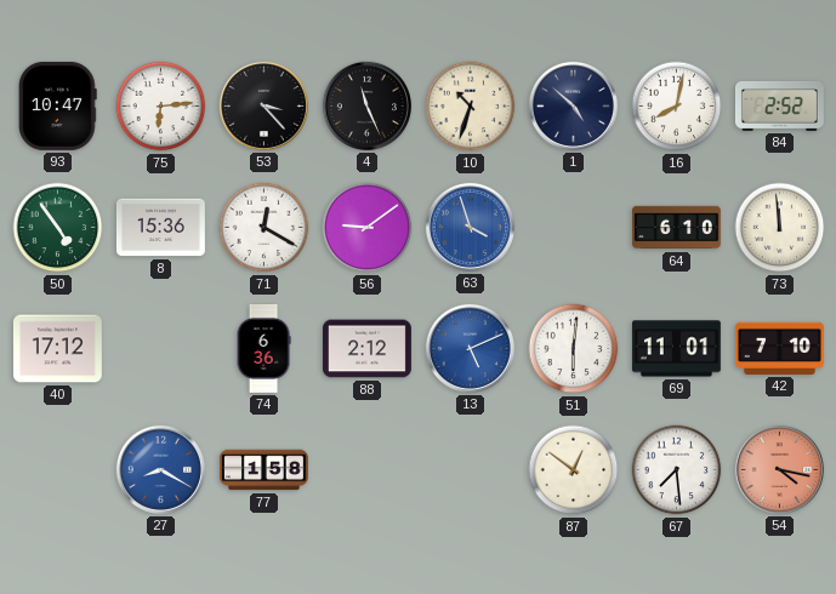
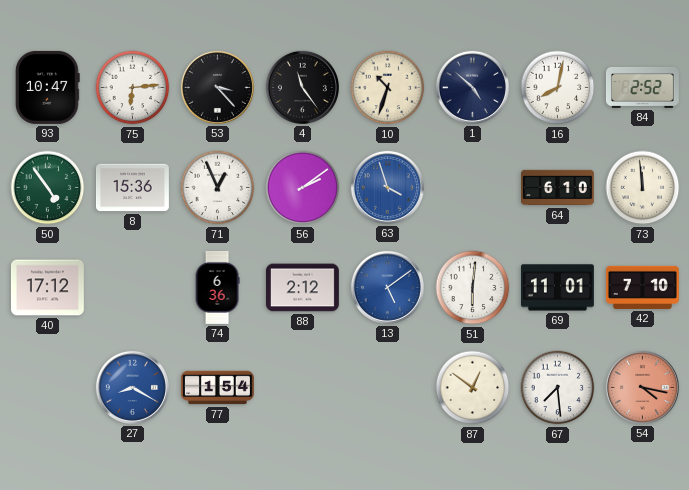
4: 11:26 -> 11:24
71: 12:20 -> 12:56
56: 9:09 -> 2:09
13: 5:11 -> 5:09
77: 1:58 -> 1:54
